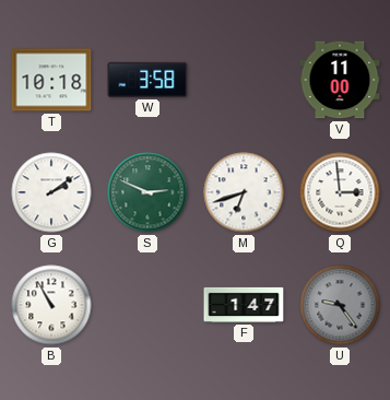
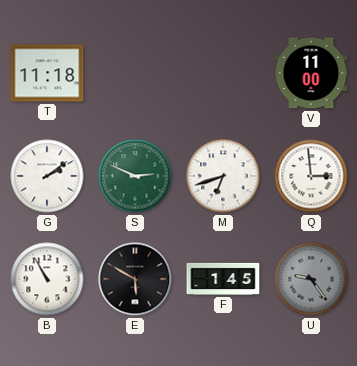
T: 10:18 -> 11:18
W: 3:58 -> none
E: none -> 5:50
F: 1:47 -> 1:45
